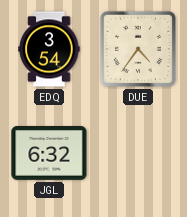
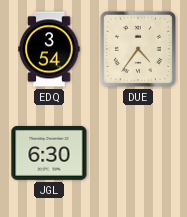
JGL: 6:32 -> 6:30
